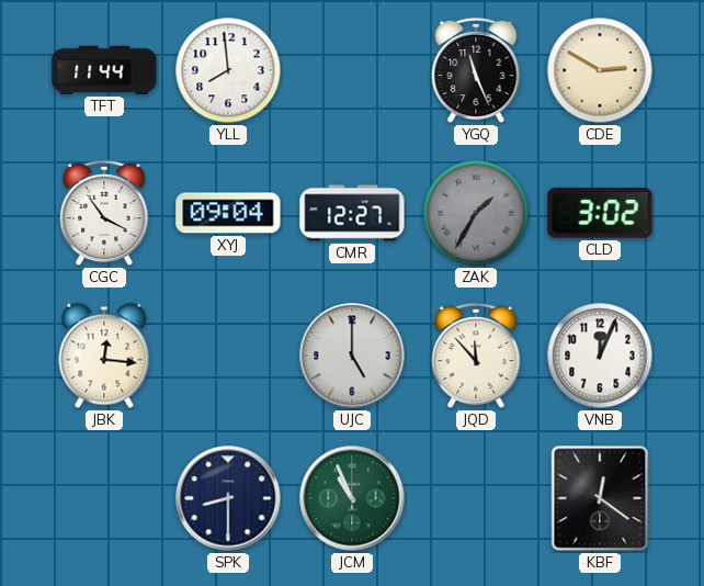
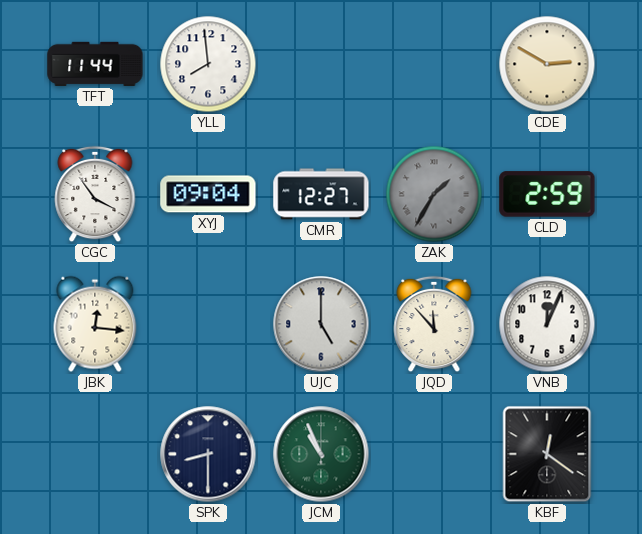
YGQ: 11:26 -> none
CLD: 3:02 -> 2:59
